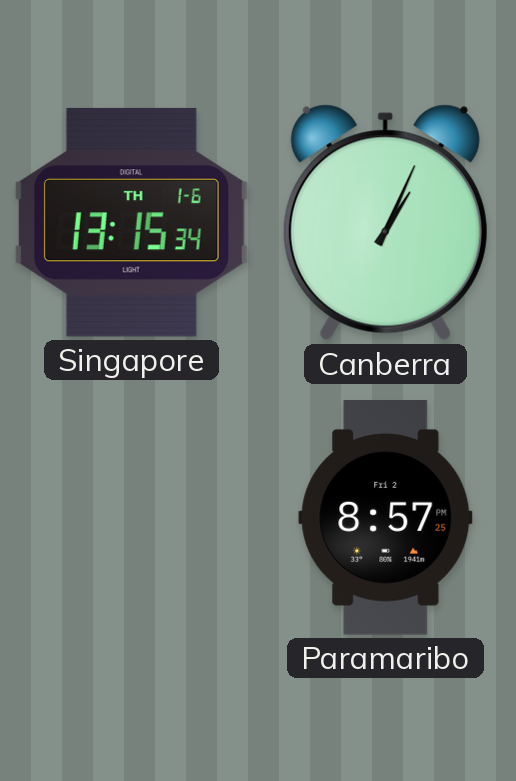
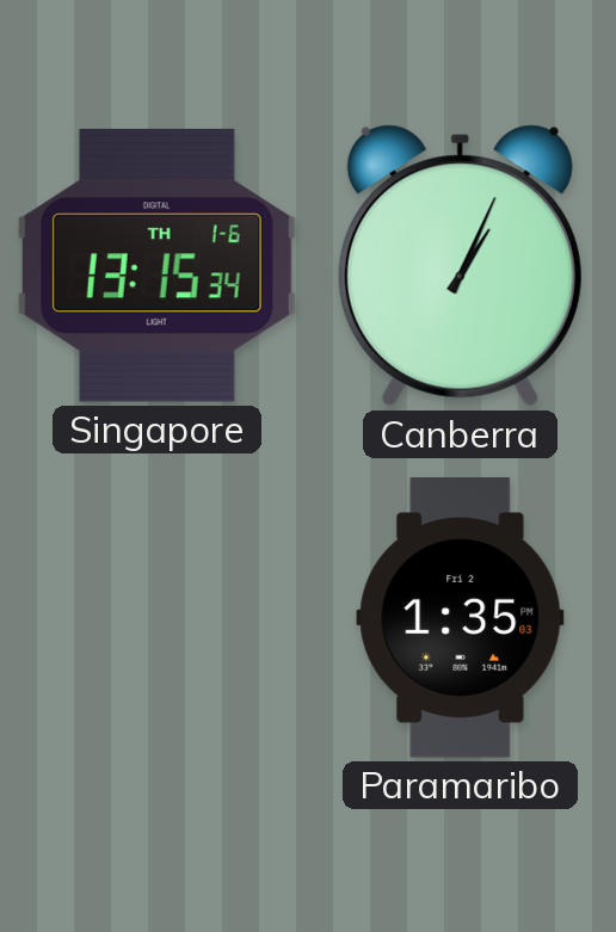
Paramaribo: 8:57 -> 1:35
